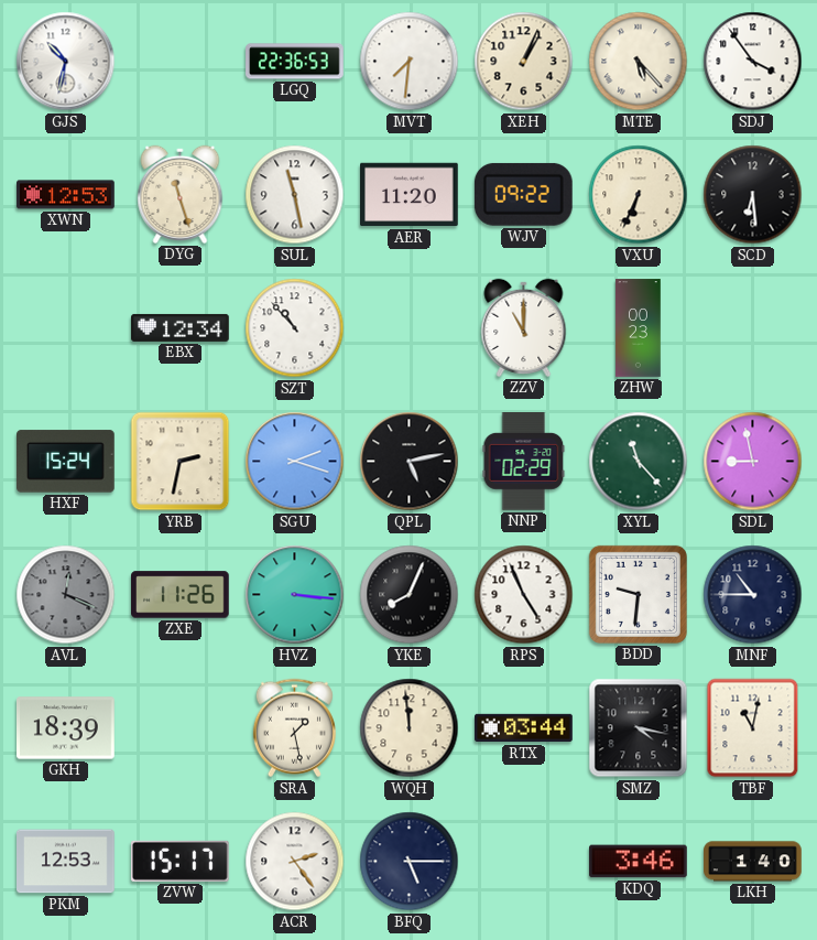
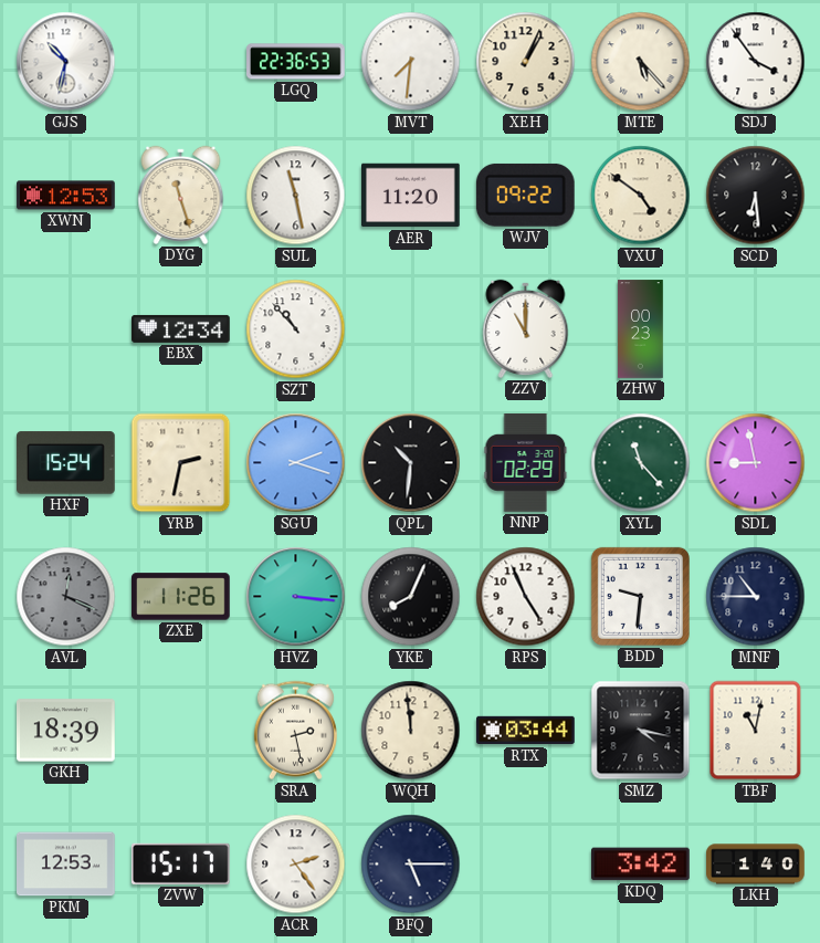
VXU: 6:34 -> 4:51
QPL: 5:13 -> 10:31
SRA: 1:28 -> 2:28
KDQ: 3:46 -> 3:42
